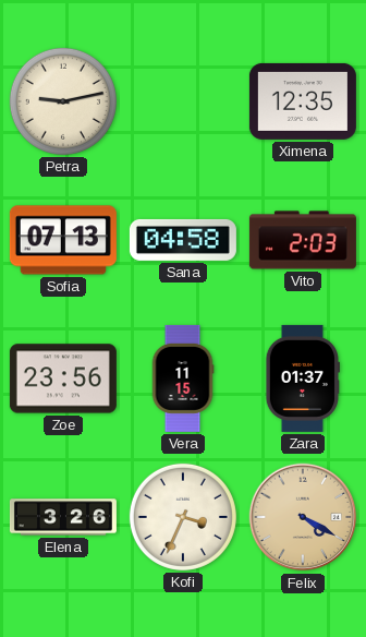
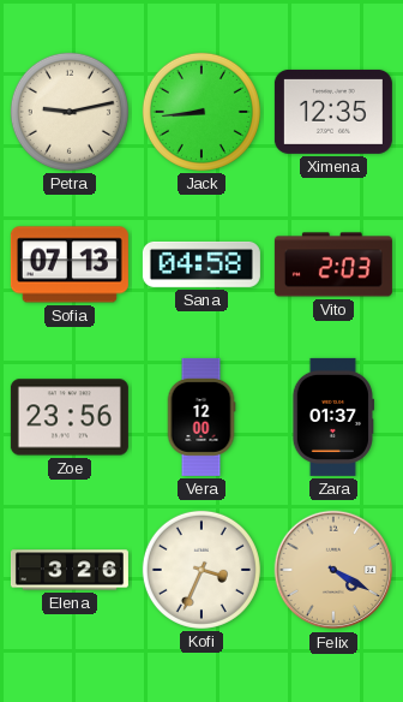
Jack: none -> 8:44
Vera: 11:15 -> 12:00
